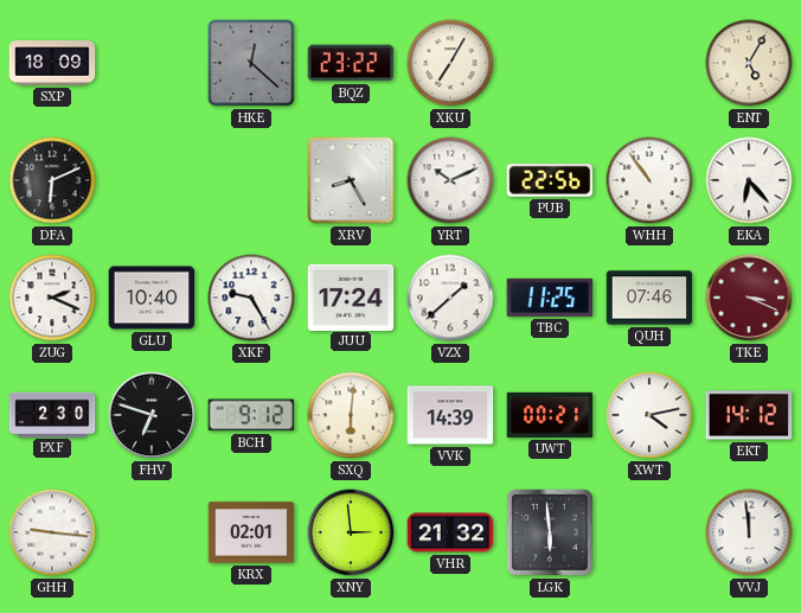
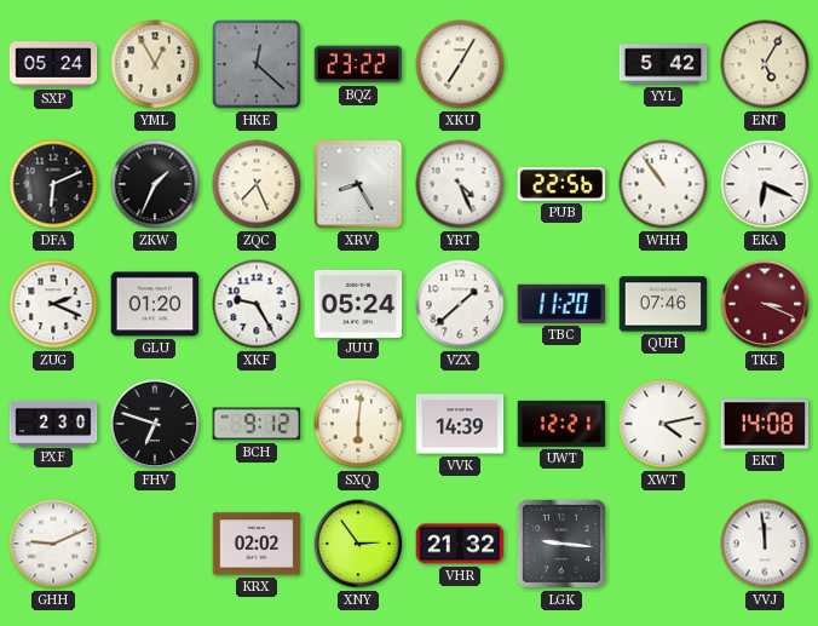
SXP: 18:09 -> 05:24
YML: none -> 12:55
YYL: none -> 5:42
ZKW: none -> 1:34
ZQC: none -> 7:26
YRT: 10:11 -> 4:26
EKA: 6:23 -> 6:19
GLU: 10:40 -> 01:20
JUU: 17:24 -> 05:24
TBC: 11:25 -> 11:20
UWT: 00:21 -> 12:21
EKT: 14:12 -> 14:08
GHH: 9:16 -> 9:11
KRX: 02:01 -> 02:02
XNY: 2:59 -> 2:54
LGK: 5:59 -> 9:16
